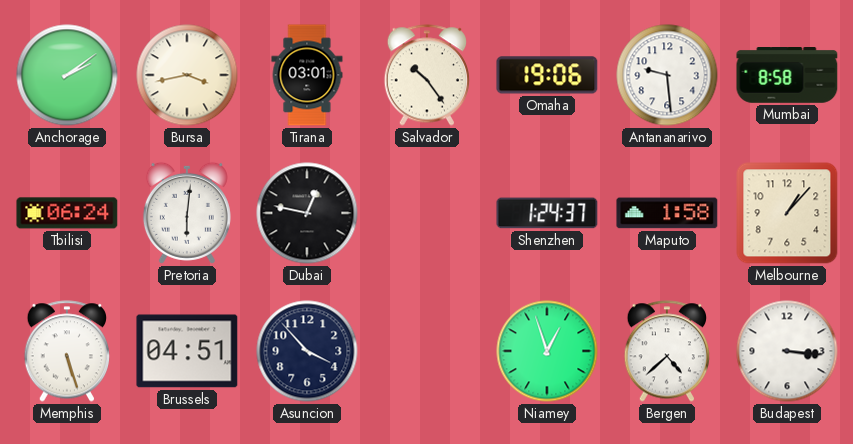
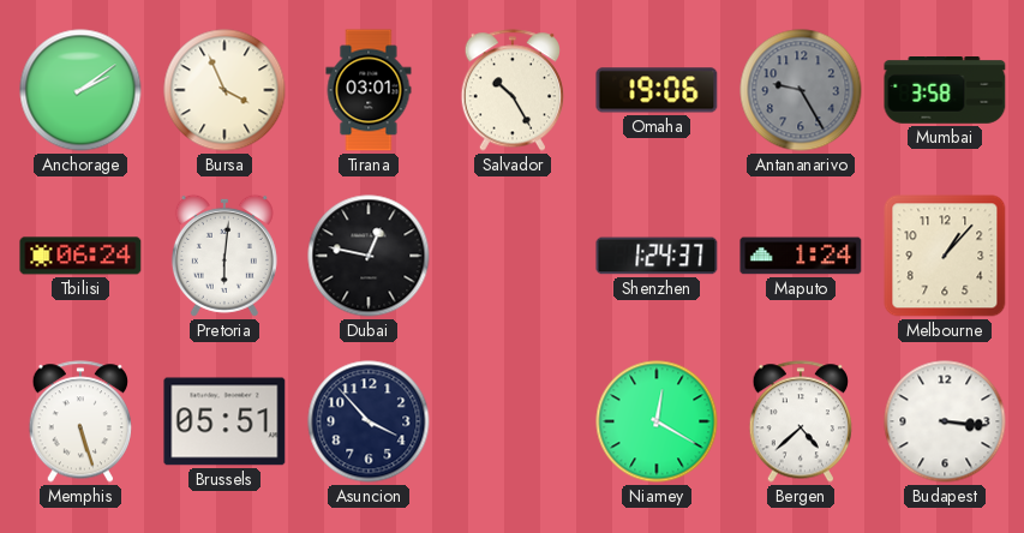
Bursa: 3:43 -> 3:56
Salvador: 10:24 -> 10:25
Antananarivo: 9:29 -> 9:25
Antananarivo dial: white -> grey
Mumbai: 8:58 -> 3:58
Maputo: 1:58 -> 1:24
Brussels: 04:51 -> 05:51
Niamey: 12:57 -> 12:20
